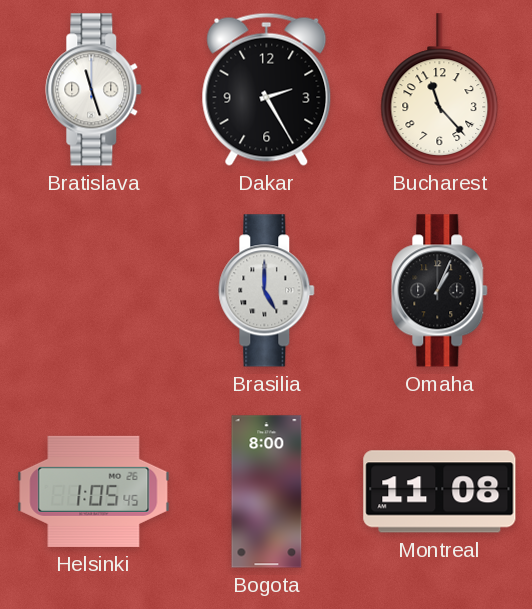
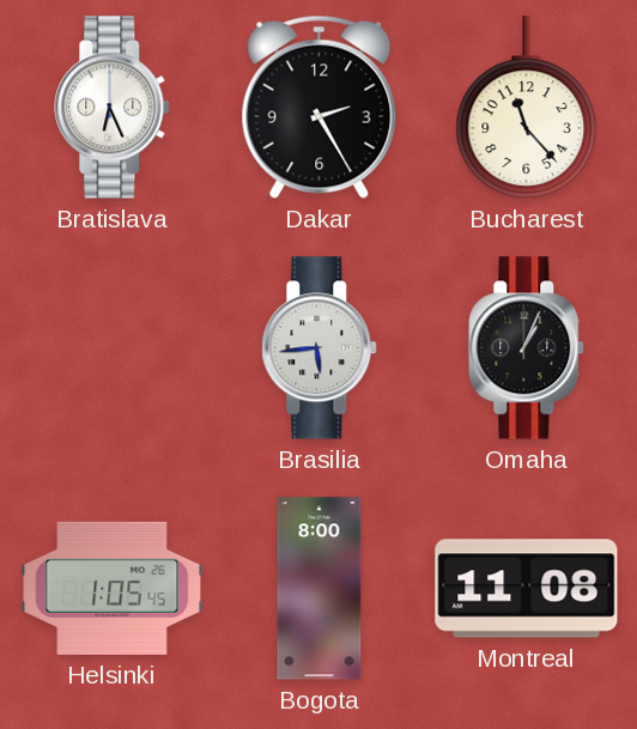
Bratislava: 11:27 -> 6:26
Brasilia: 5:00 -> 5:44
